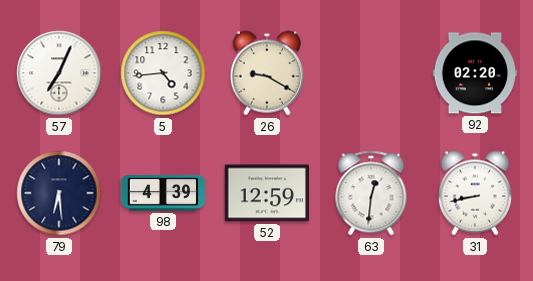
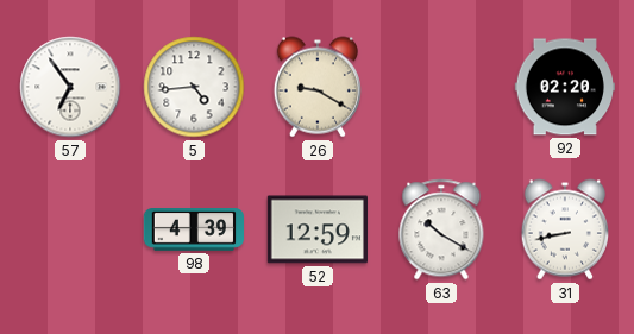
57: 7:04 -> 6:54
79: 6:29 -> none
63: 12:31 -> 10:20
